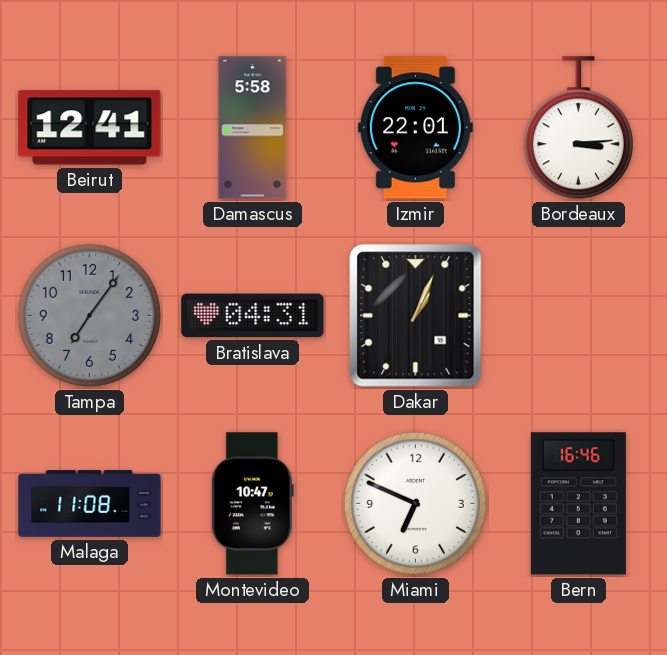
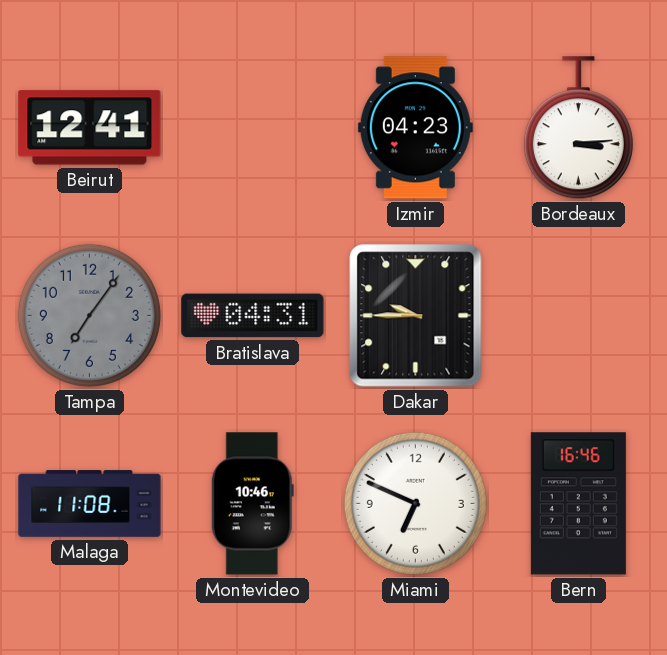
Damascus: 5:58 -> none
Izmir: 22:01 -> 04:23
Dakar: 1:04 -> 9:45
Montevideo: 10:47 -> 10:46
